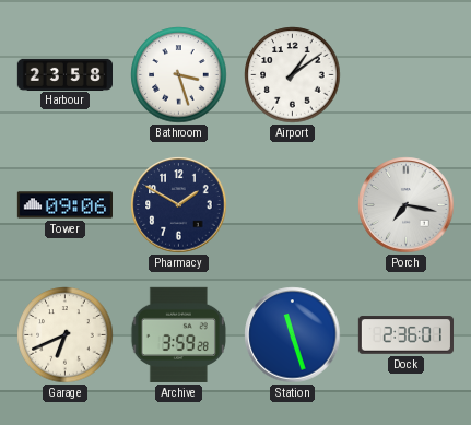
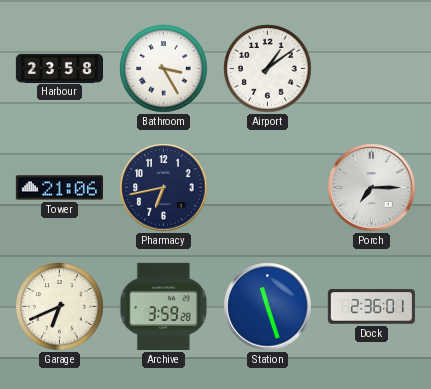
Bathroom: 3:27 -> 3:25
Tower: 09:06 -> 21:06
Pharmacy: 1:50 -> 6:43
Porch: 7:17 -> 7:15
